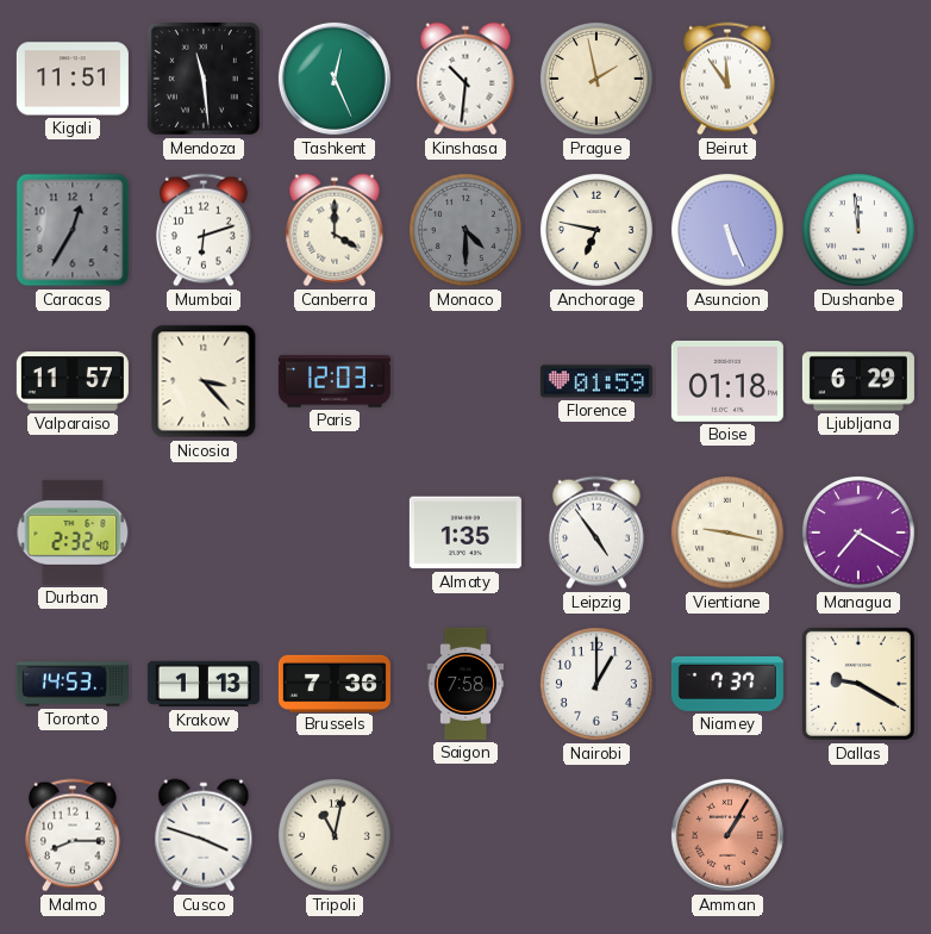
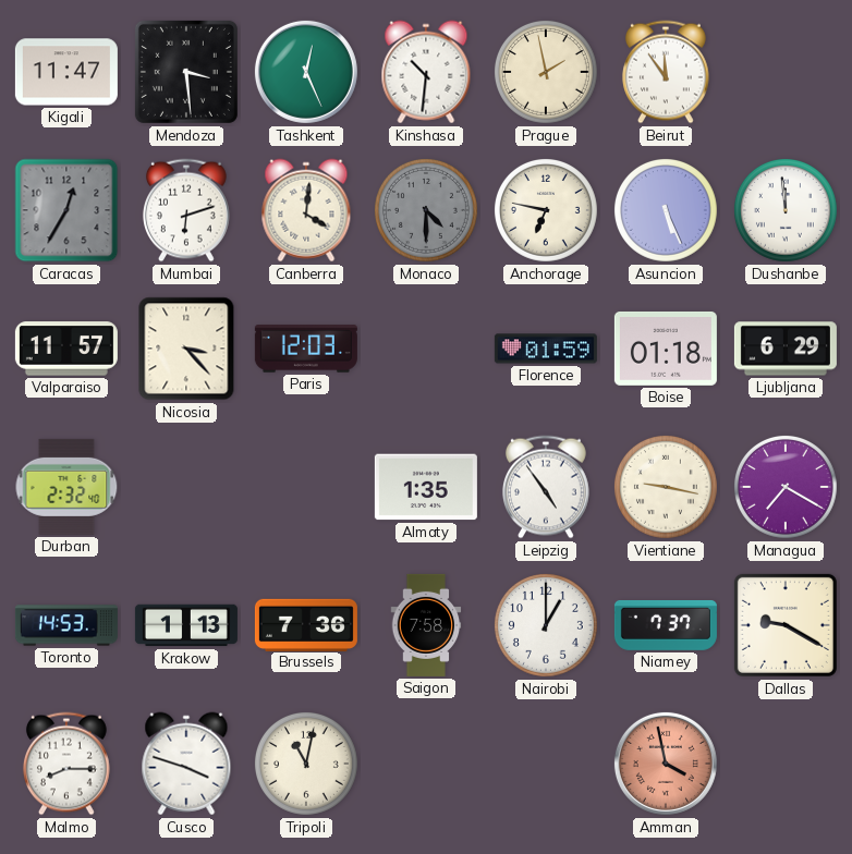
Kigali: 11:51 -> 11:47
Mendoza: 11:29 -> 3:29
Canberra: 4:00 -> 4:01
Amman: 1:05 -> 3:58
